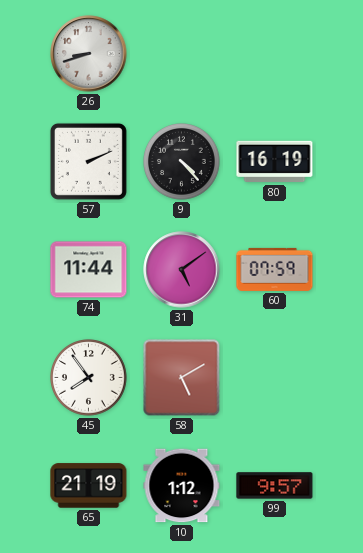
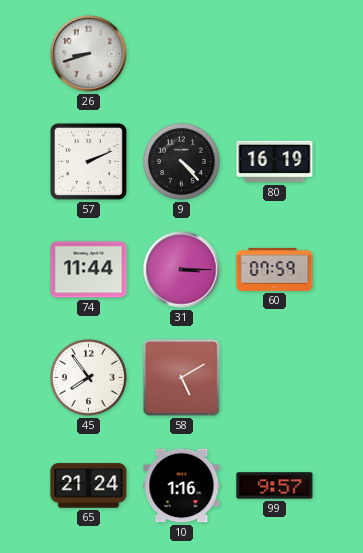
31: 5:09 -> 3:15
65: 21:19 -> 21:24
10: 1:12 -> 1:16
